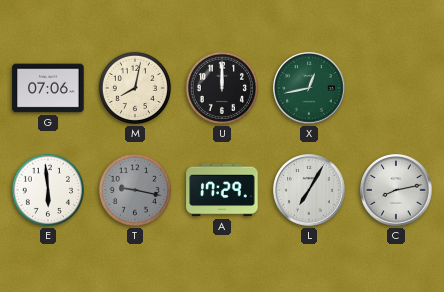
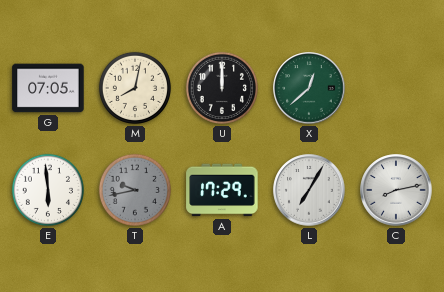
G: 07:06 -> 07:05
X: 12:43 -> 12:38
T: 9:17 -> 9:43
